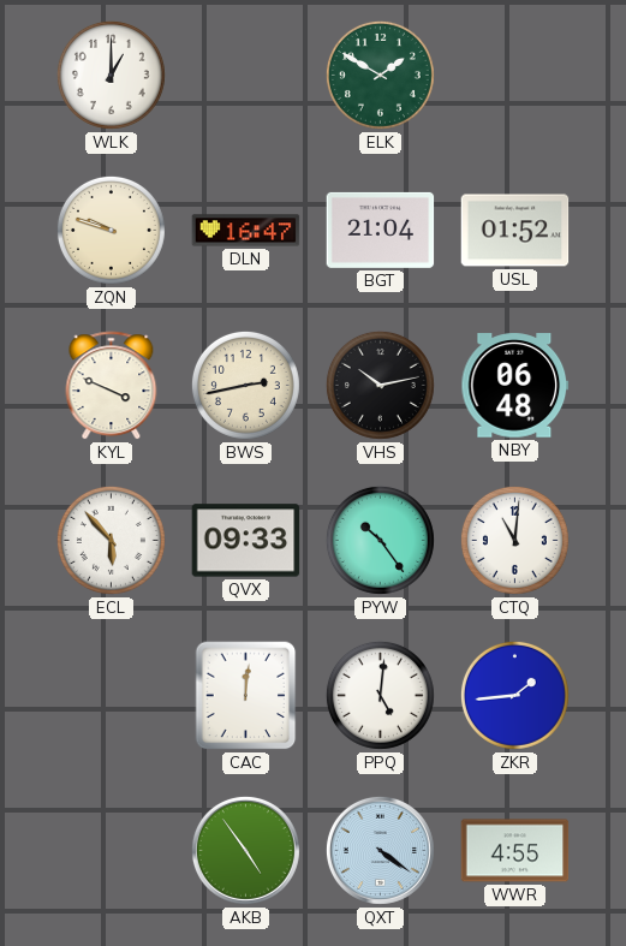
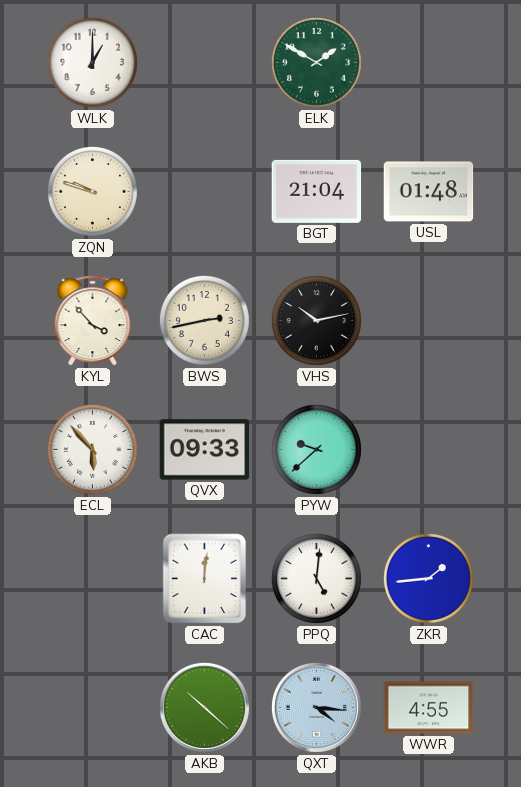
DLN: 16:47 -> none
USL: 01:52 -> 01:48
KYL: 3:49 -> 3:53
NBY: 06:48 -> none
PYW: 10:24 -> 9:38
CTQ: 11:01 -> none
AKB: 4:54 -> 10:22
QXT: 4:21 -> 4:16
